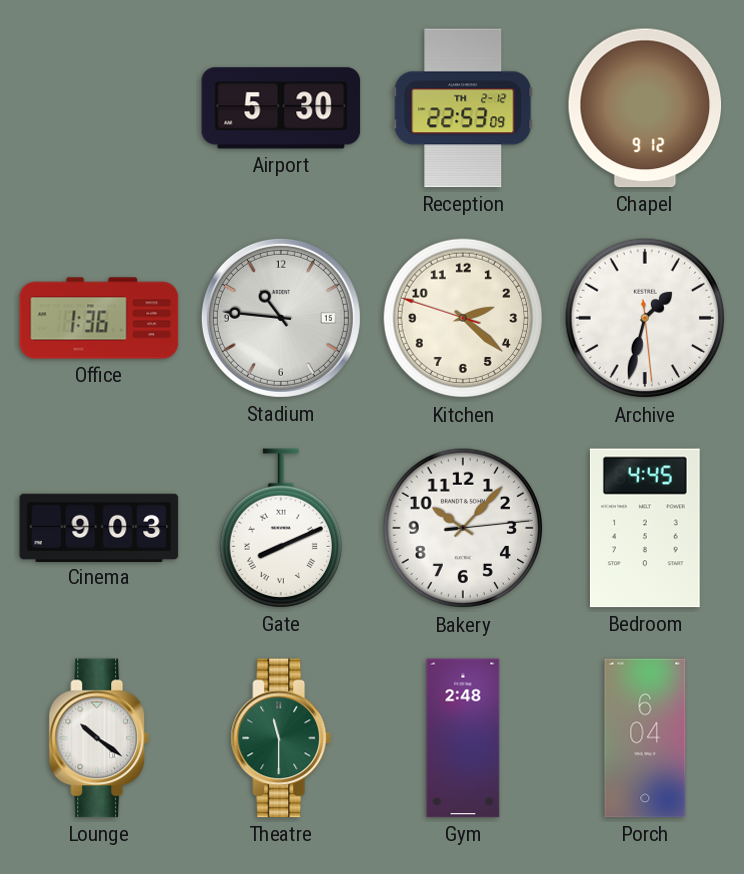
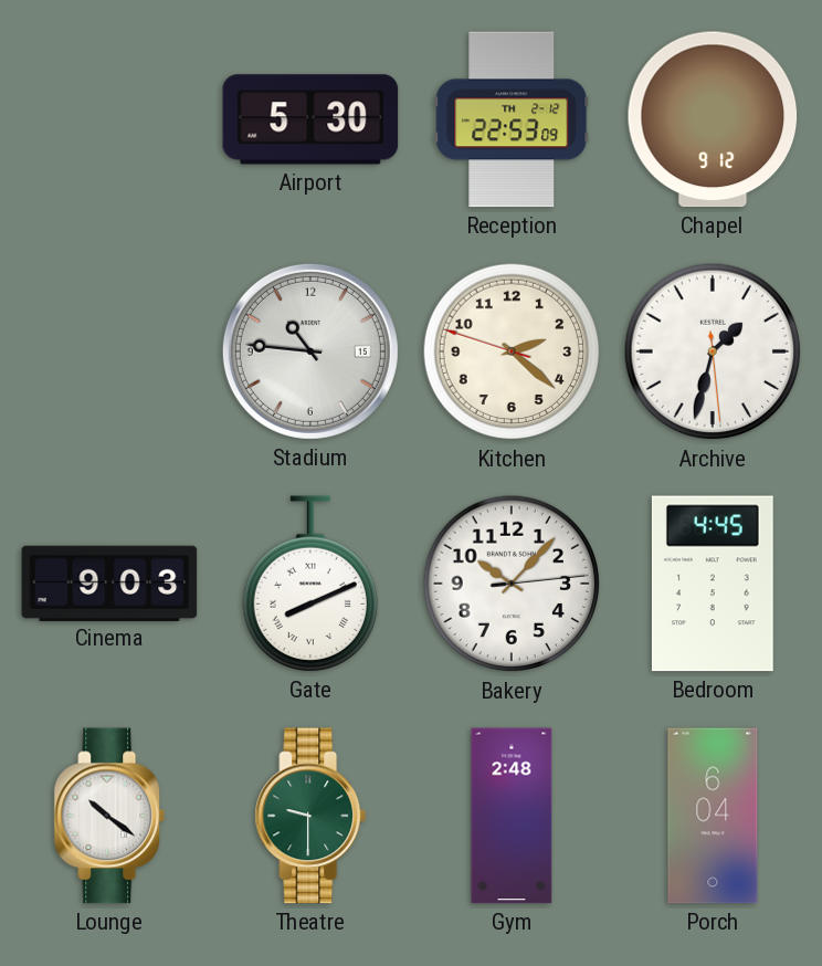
Office: 1:36 -> none
Theatre: 11:30 -> 9:30
